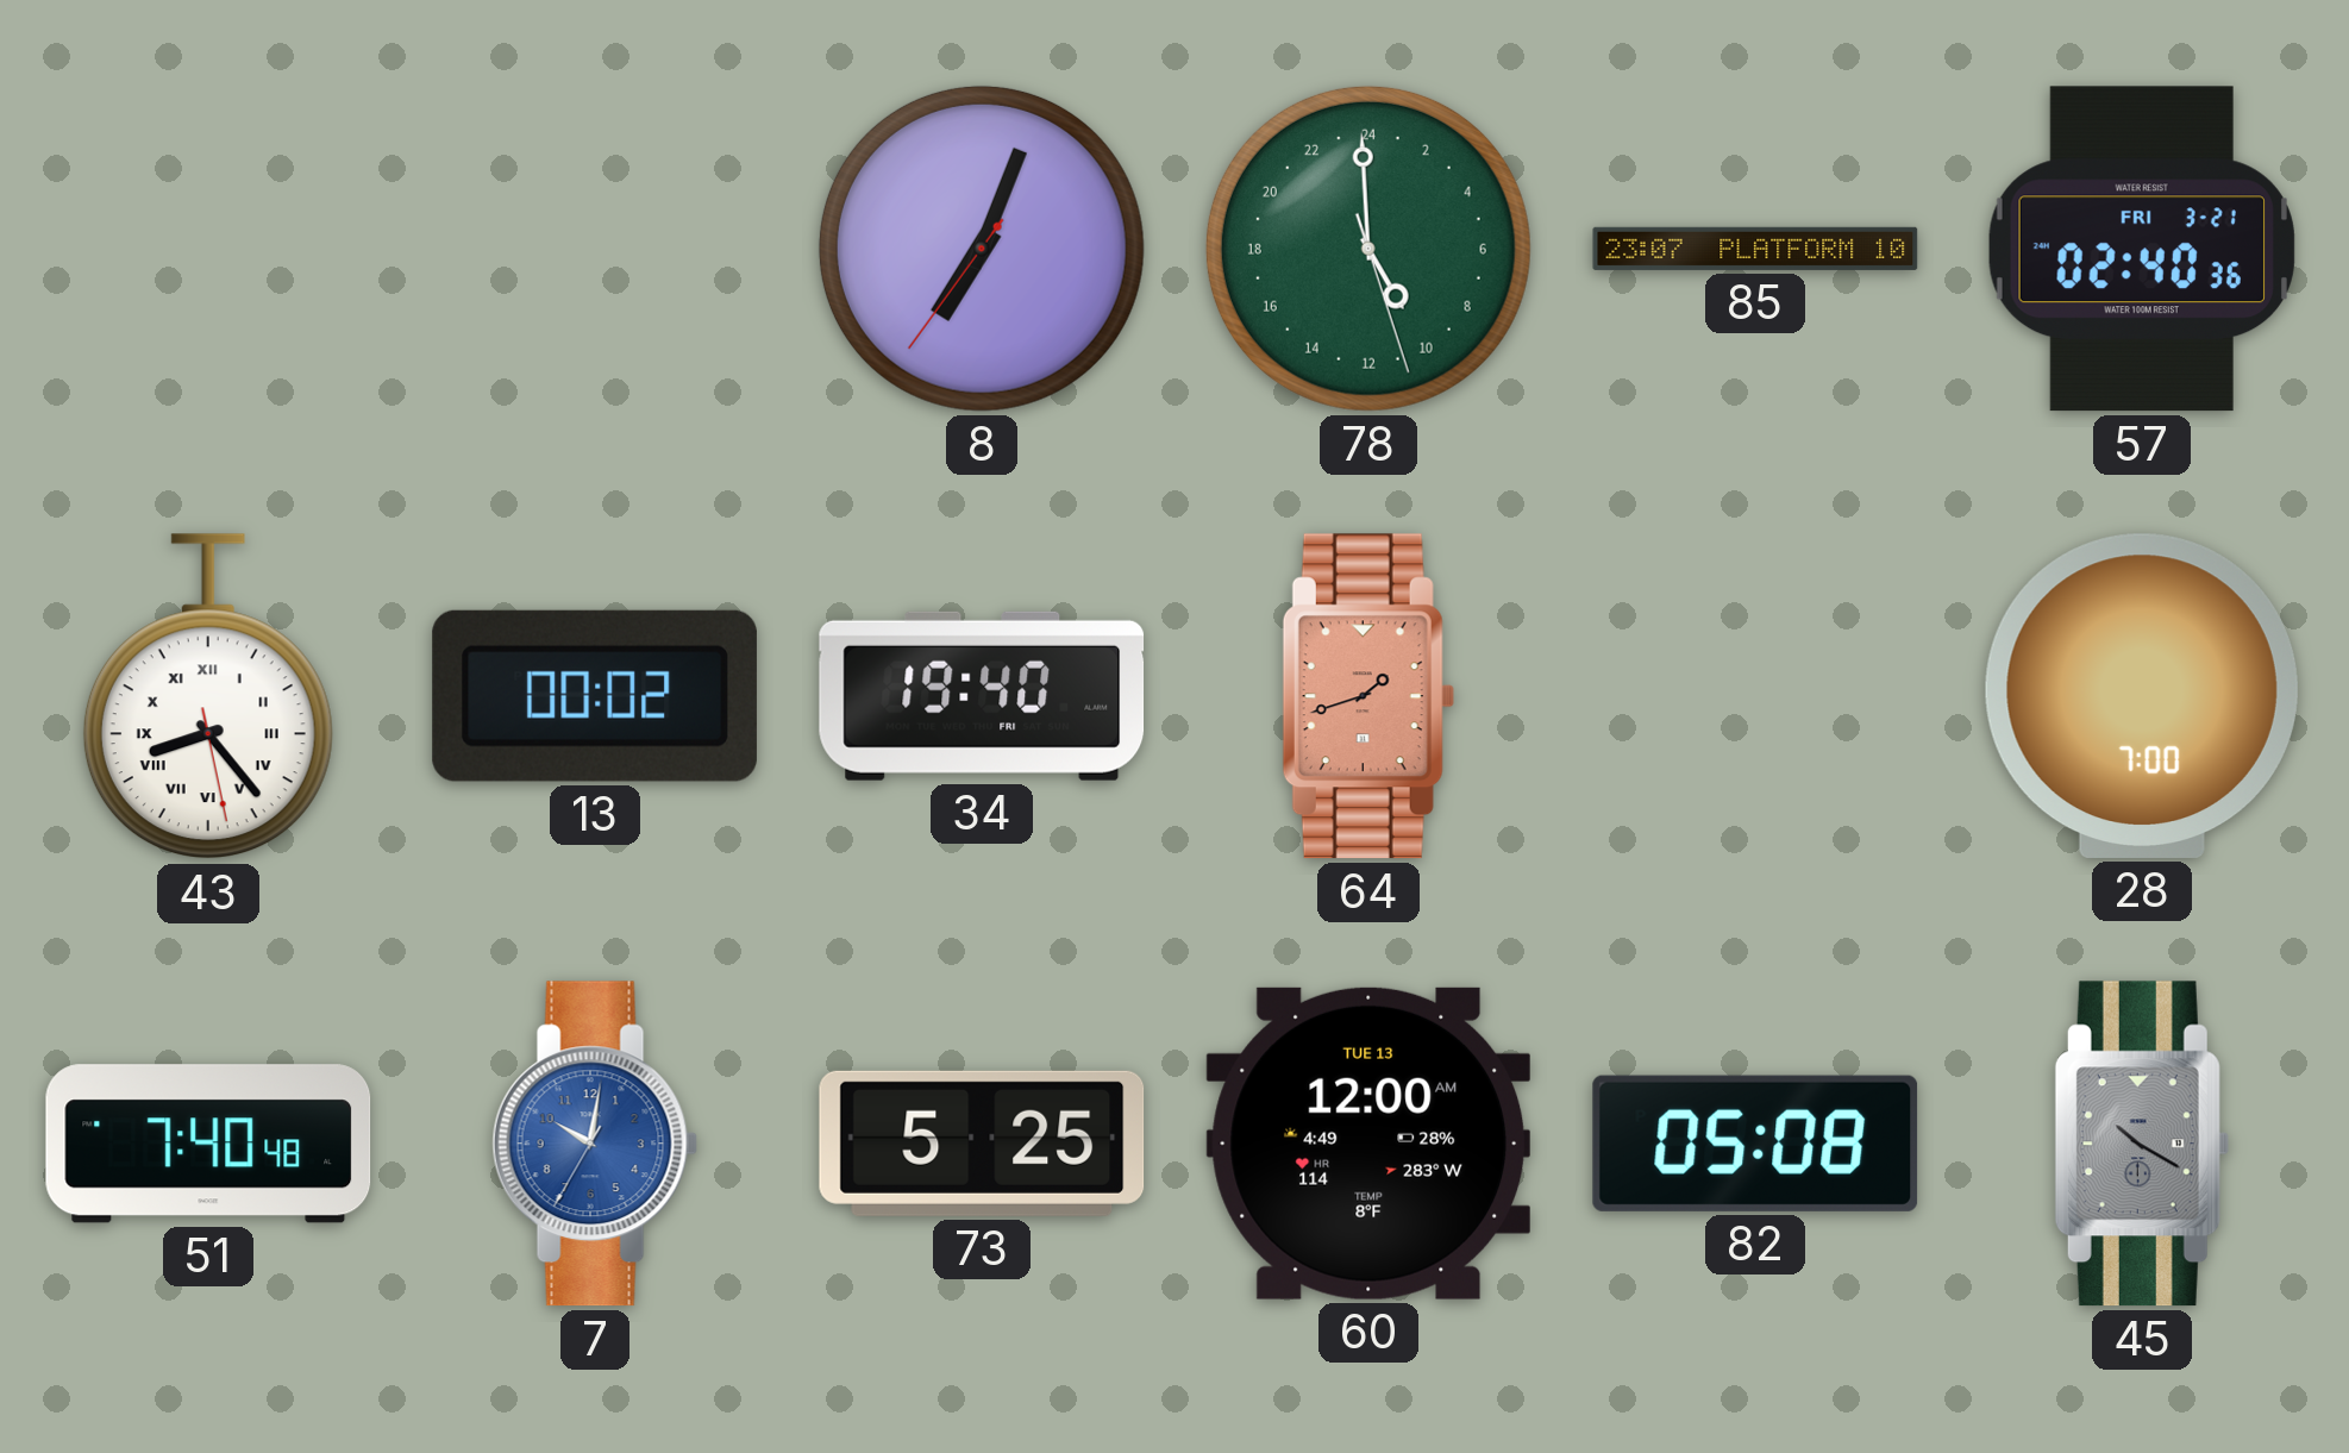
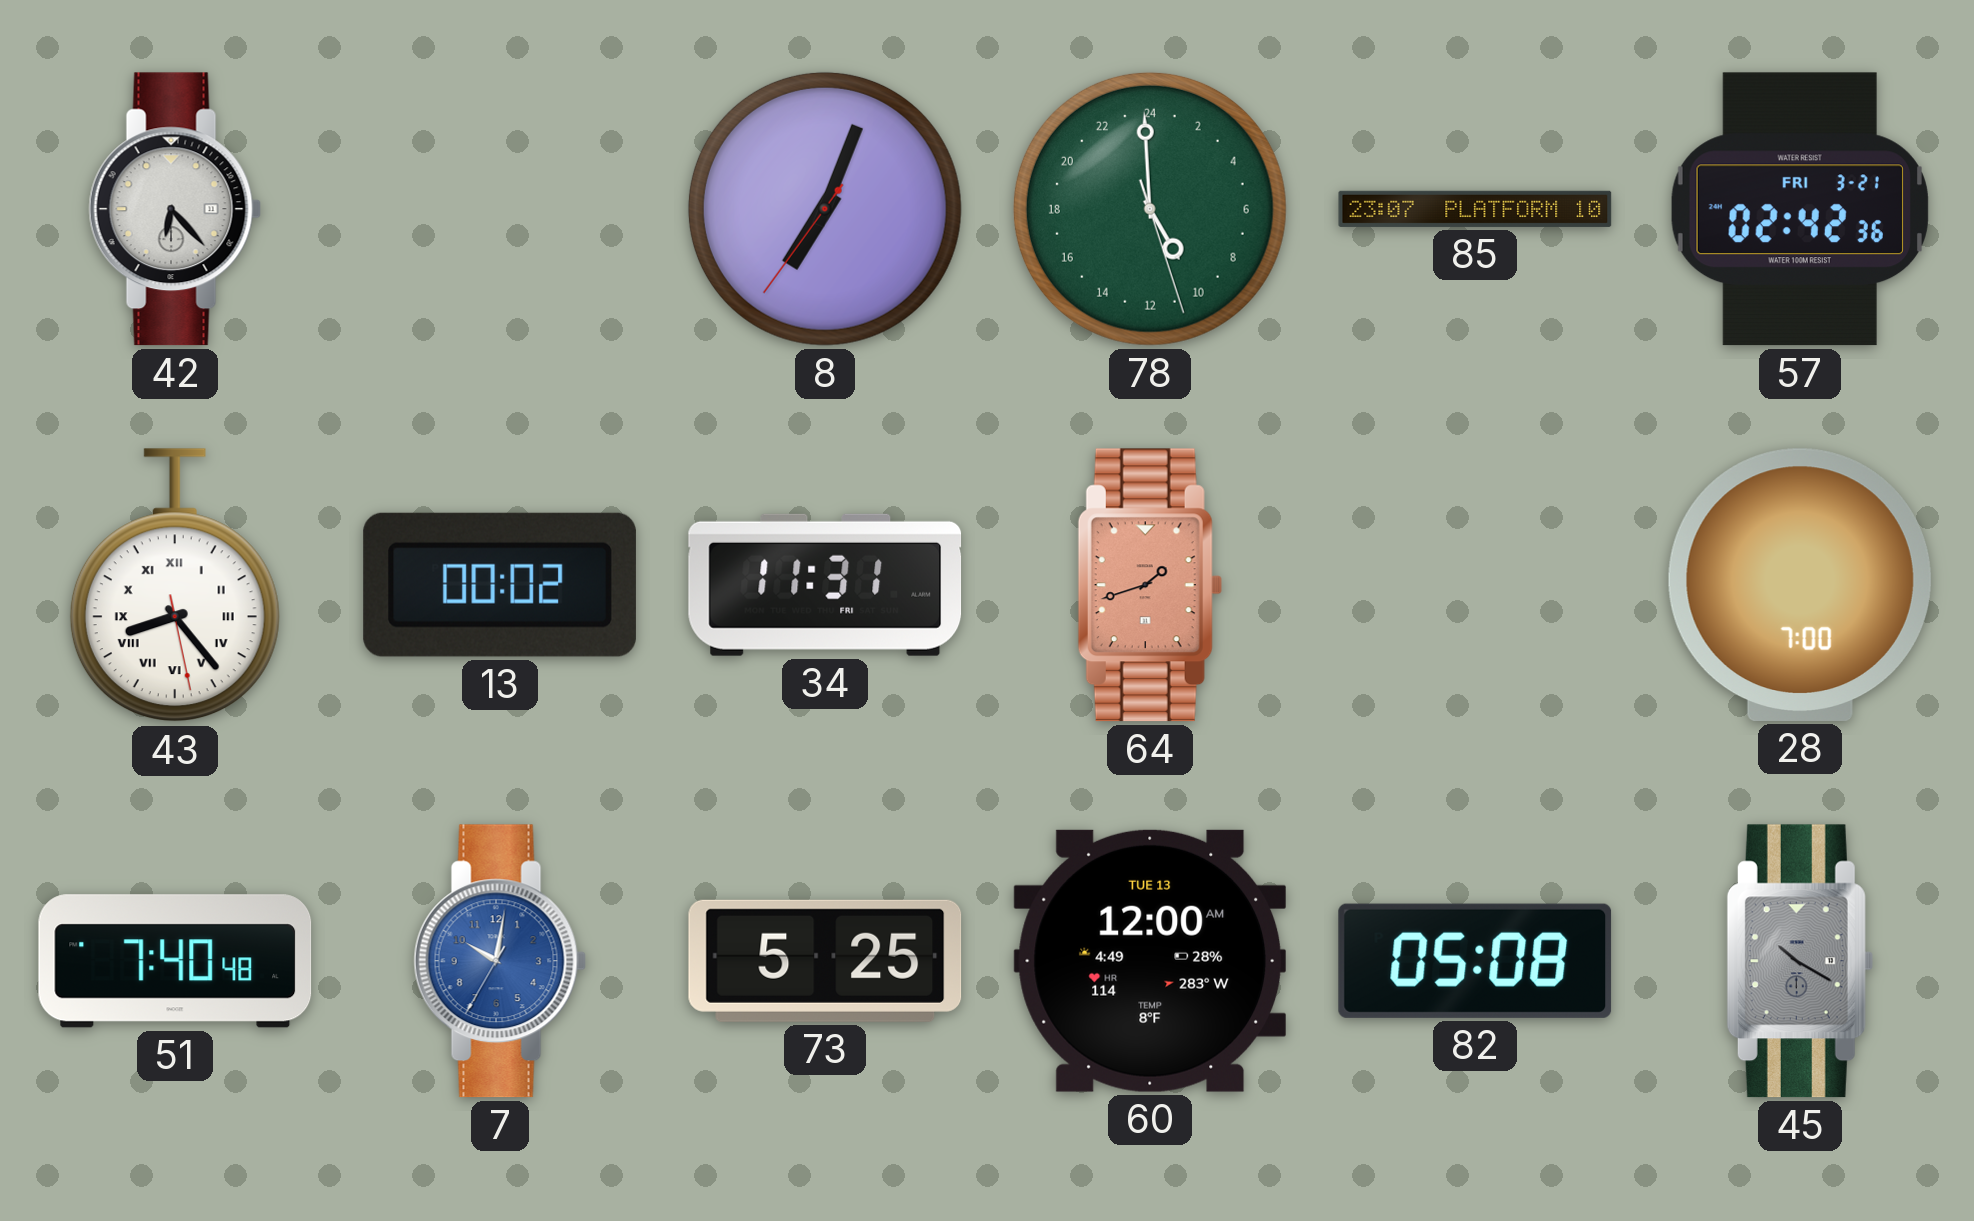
42: none -> 6:23
57: 02:40 -> 02:42
34: 19:40 -> 11:31
